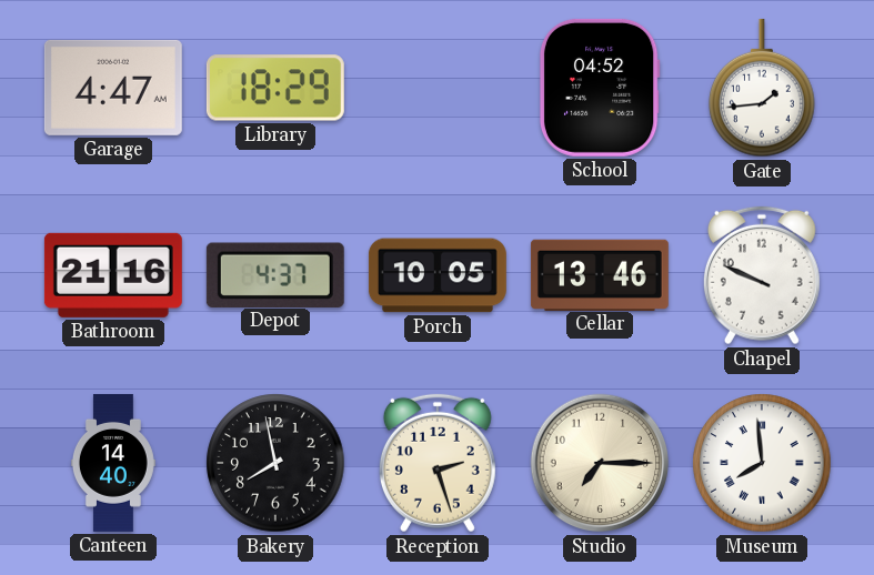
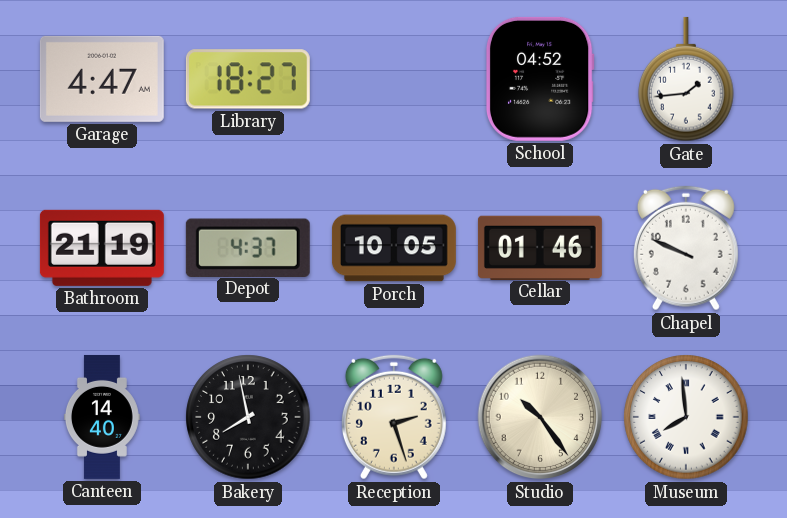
Library: 18:29 -> 18:27
Bathroom: 21:16 -> 21:19
Cellar: 13:46 -> 01:46
Studio: 7:15 -> 10:24
